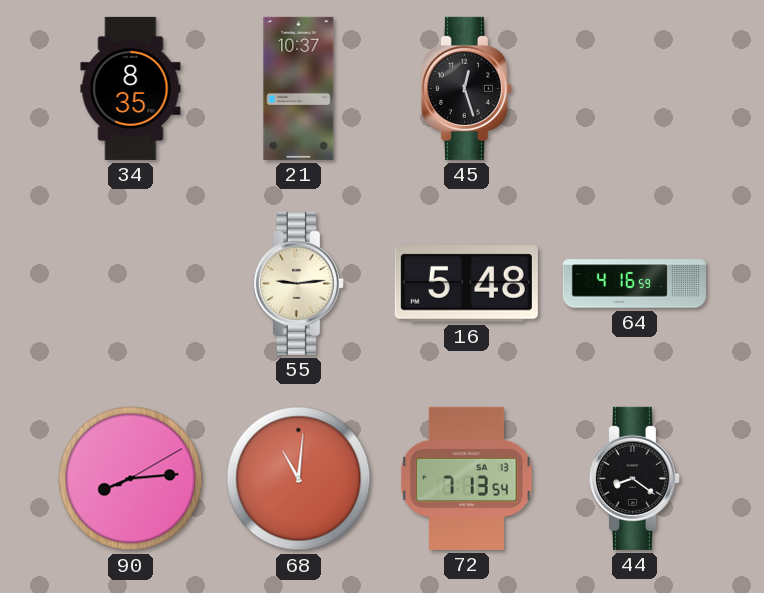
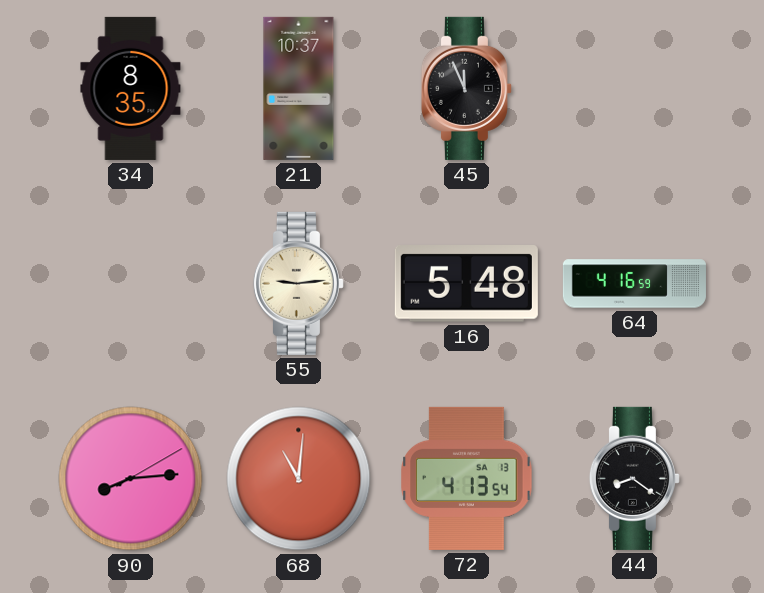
45: 12:27 -> 11:56
72: 7:13 -> 4:13
